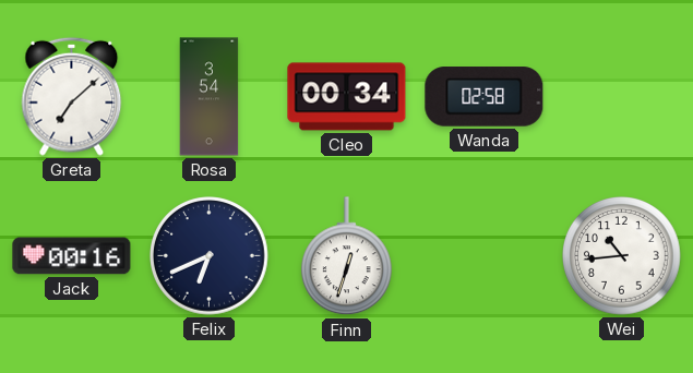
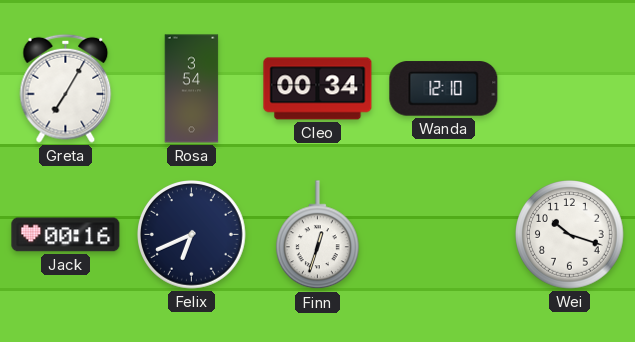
Greta: 7:08 -> 7:05
Wanda: 02:58 -> 12:10
Wei: 10:44 -> 10:18
